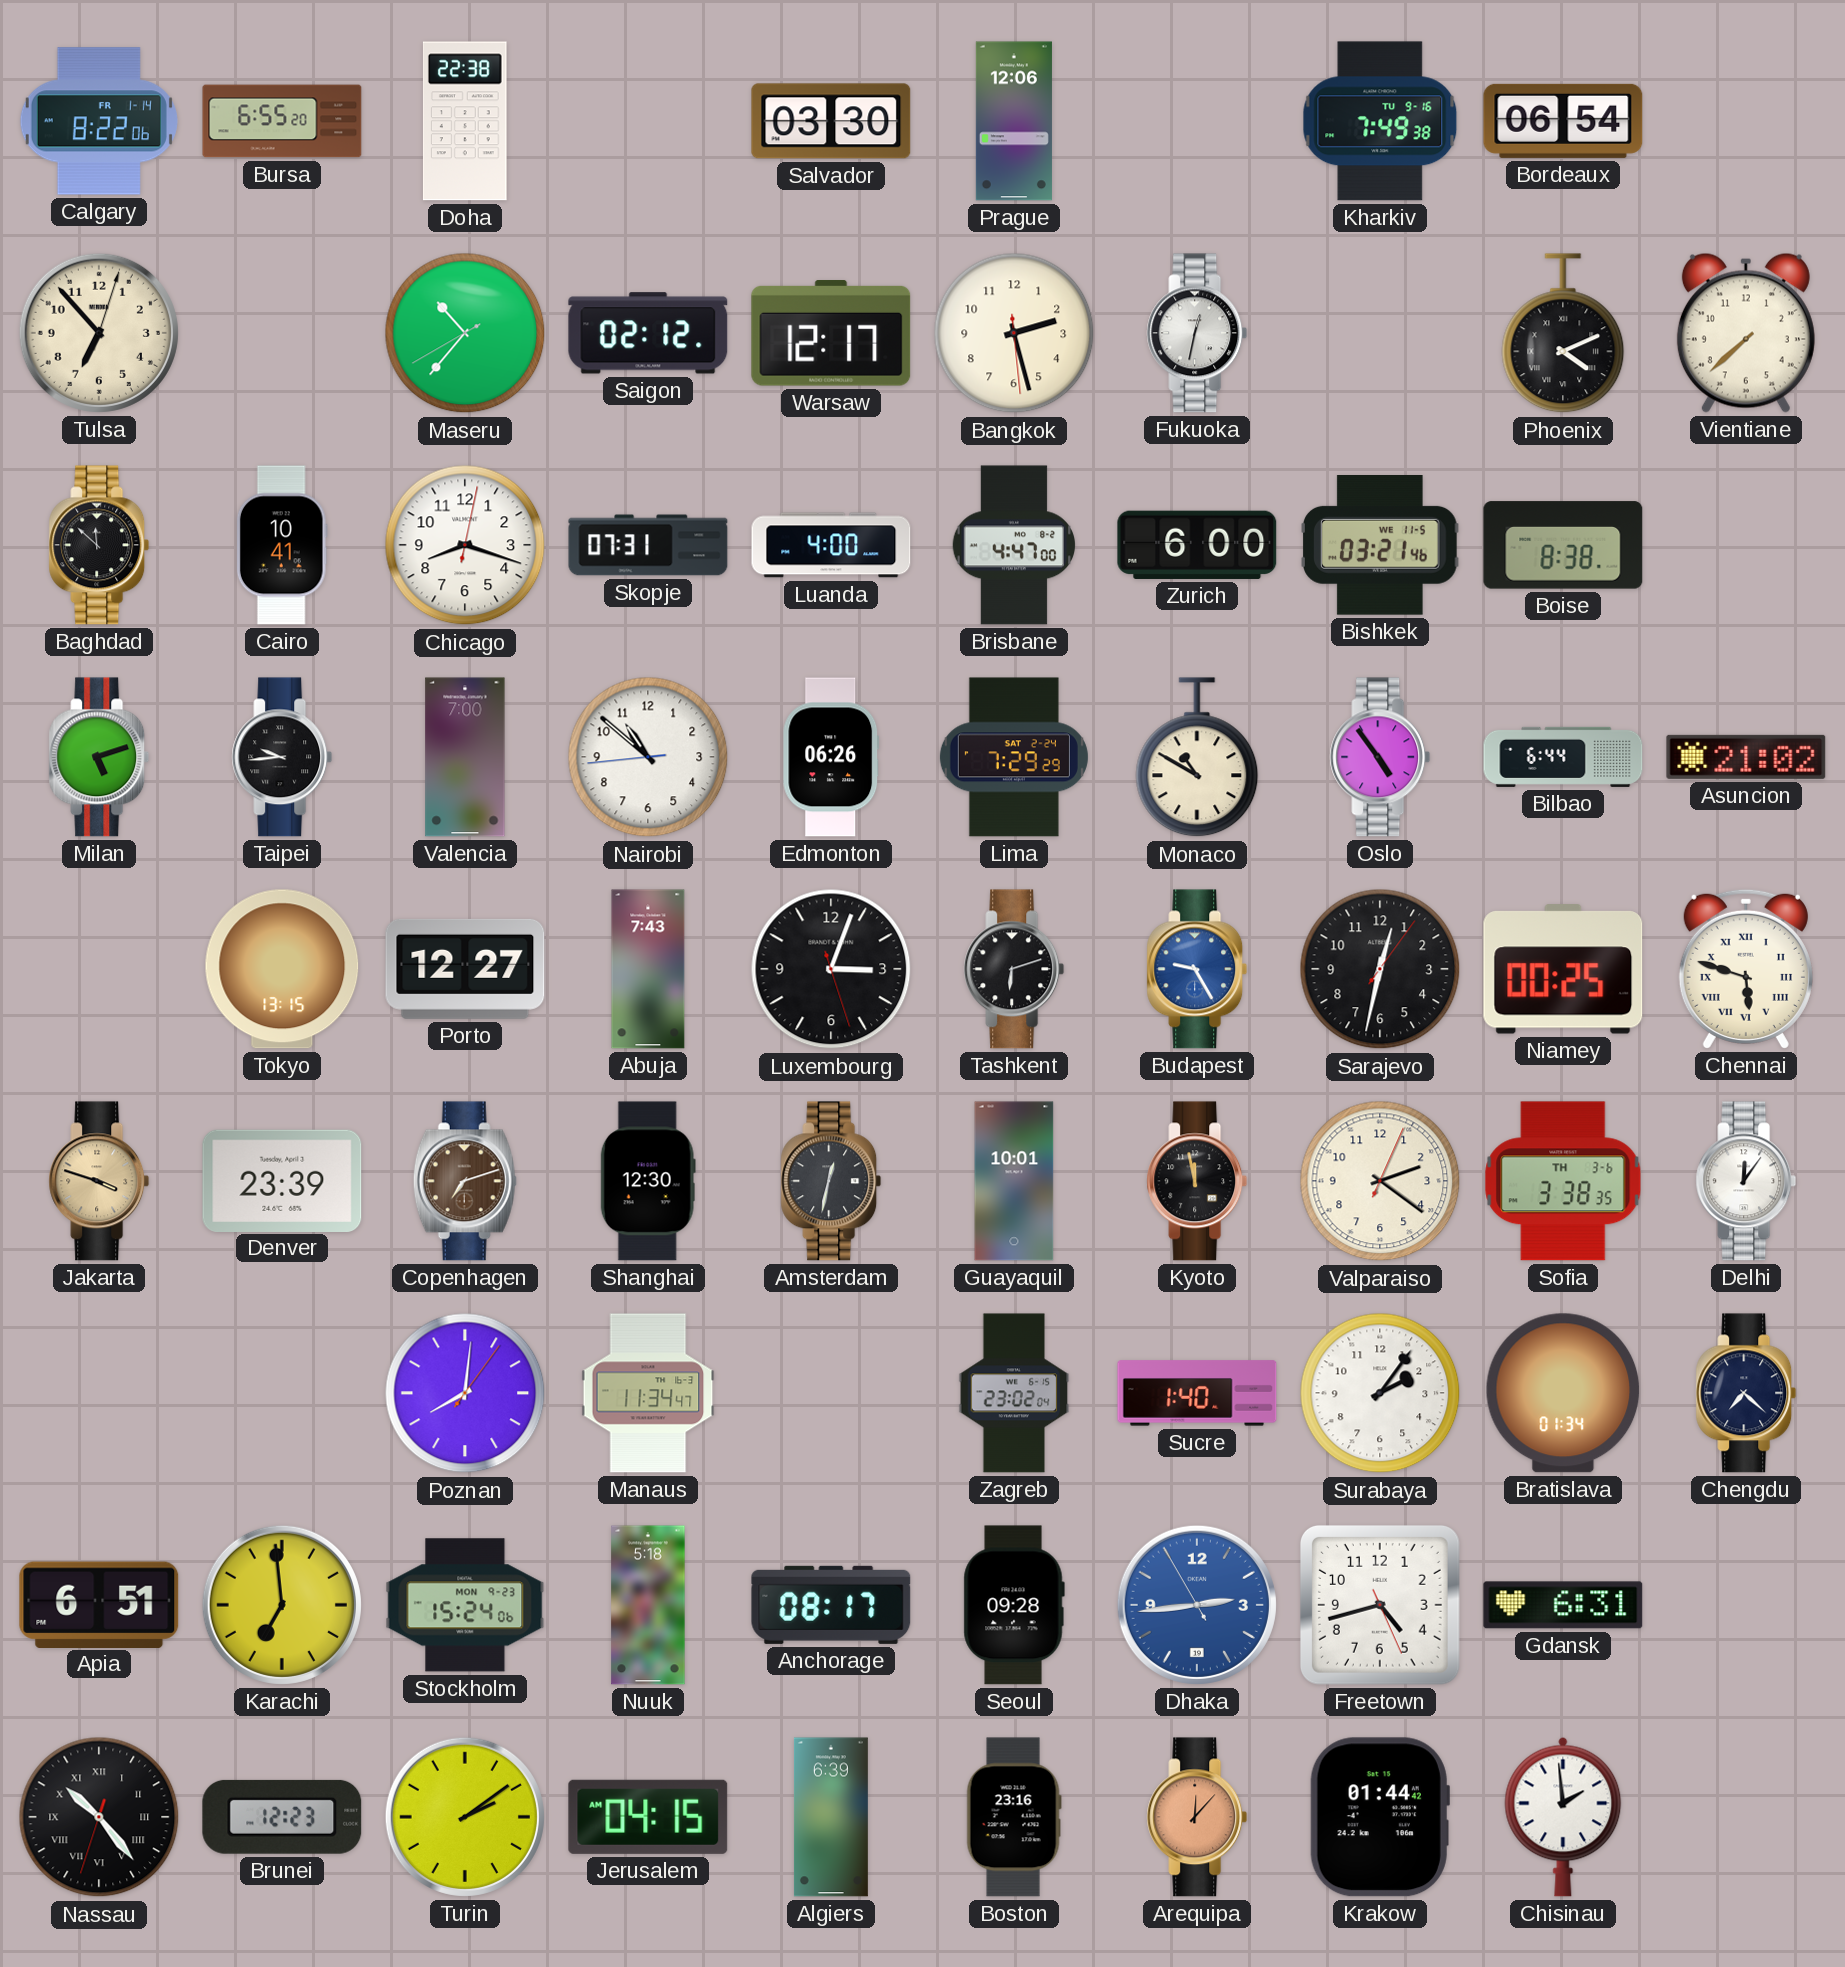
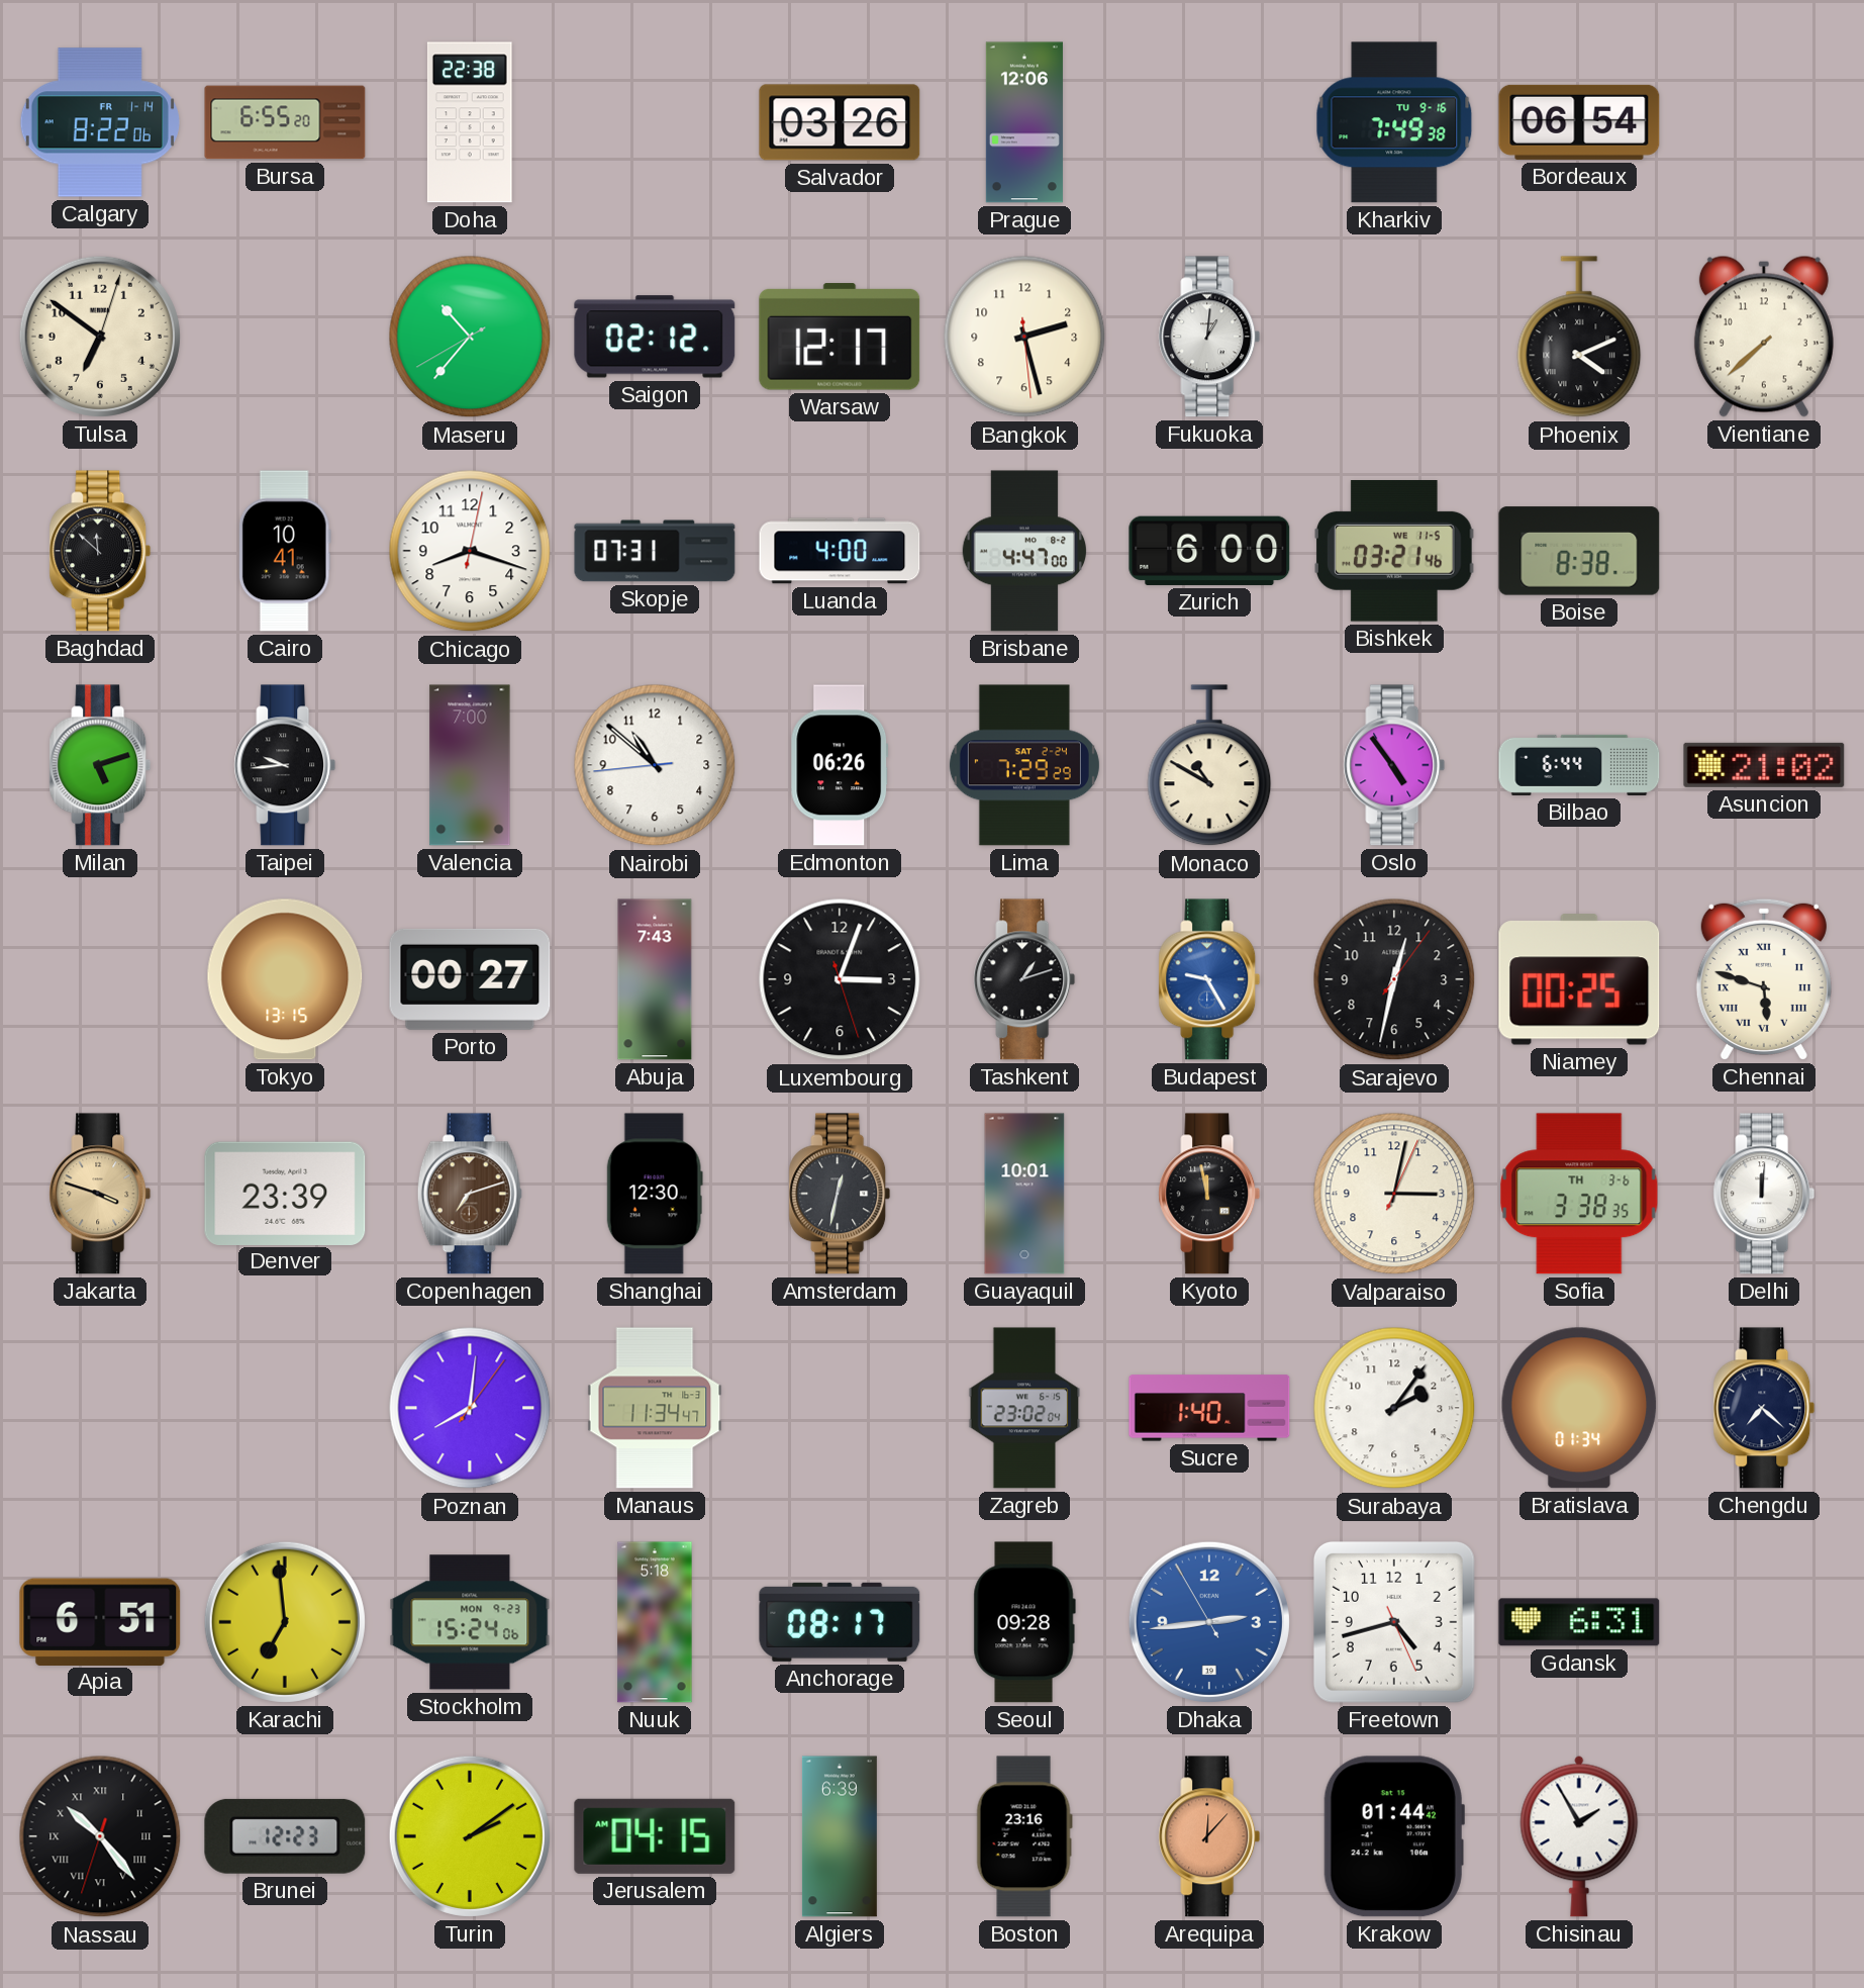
Salvador: 03:30 -> 03:26
Tulsa: 6:53 -> 6:51
Fukuoka: 12:32 -> 1:01
Porto: 12:27 -> 00:27
Tashkent: 6:12 -> 1:12
Valparaiso: 2:21 -> 3:02
Delhi: 12:06 -> 12:01
Chisinau: 1:59 -> 1:55
